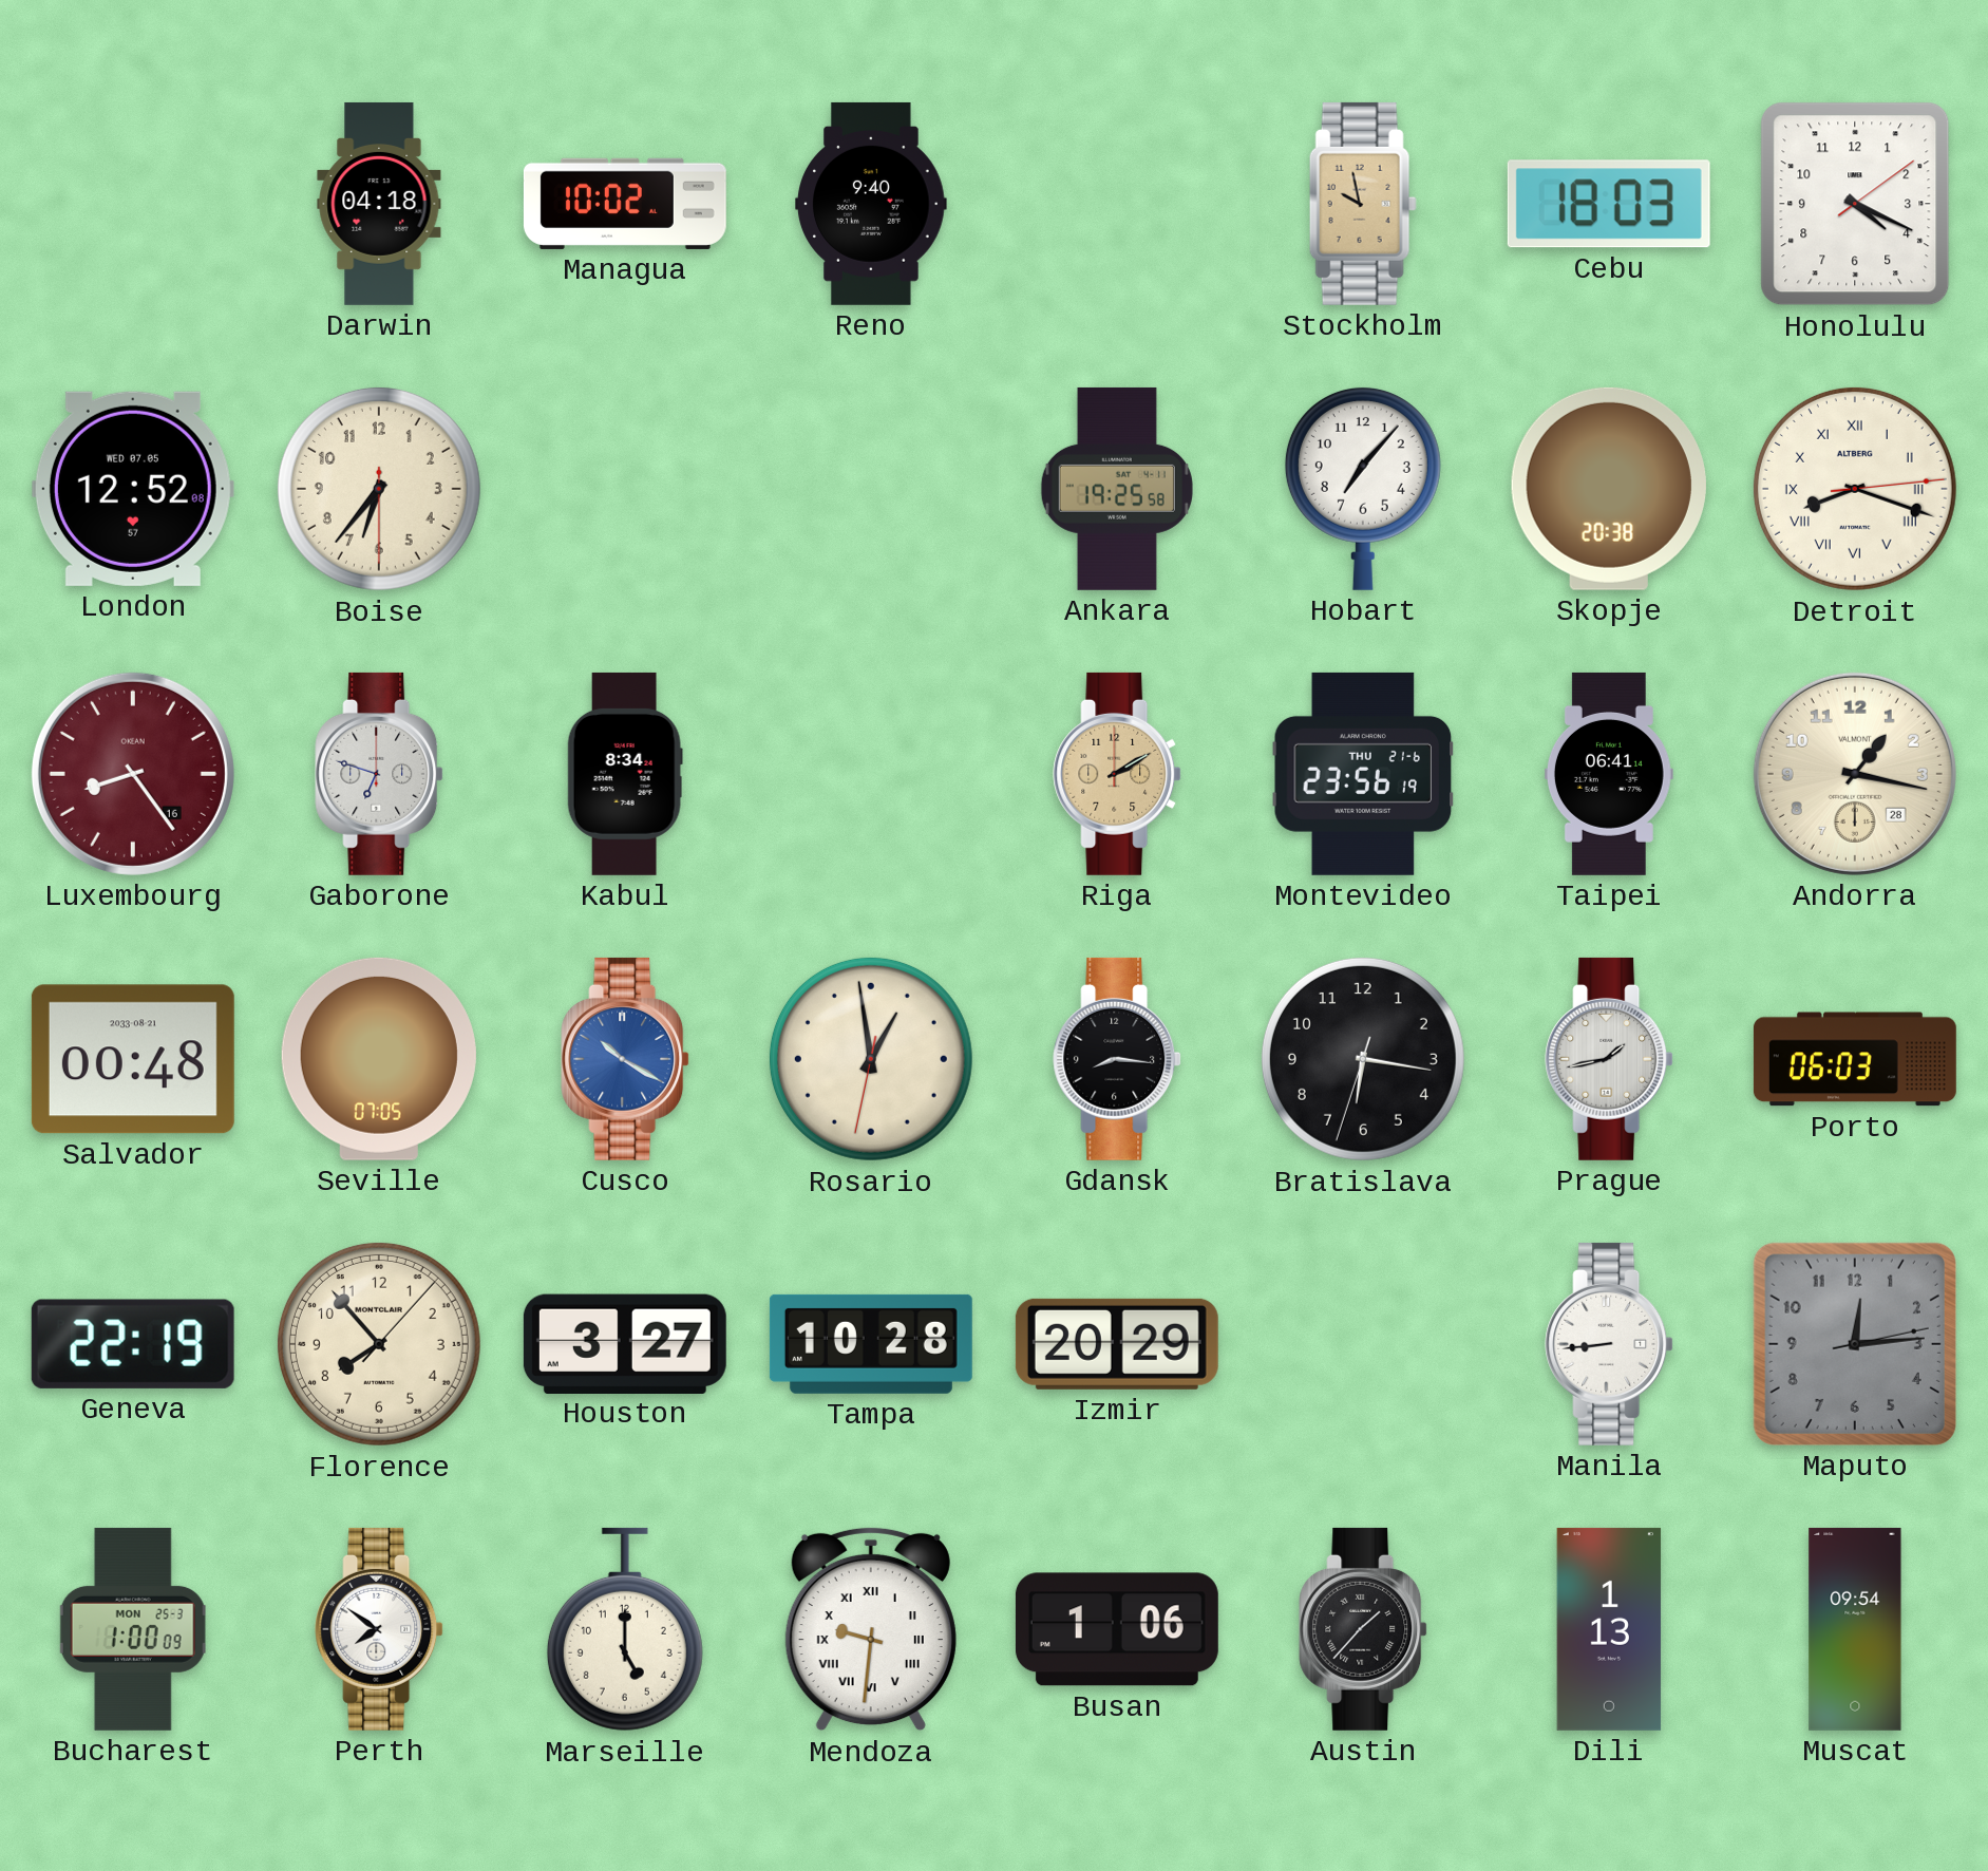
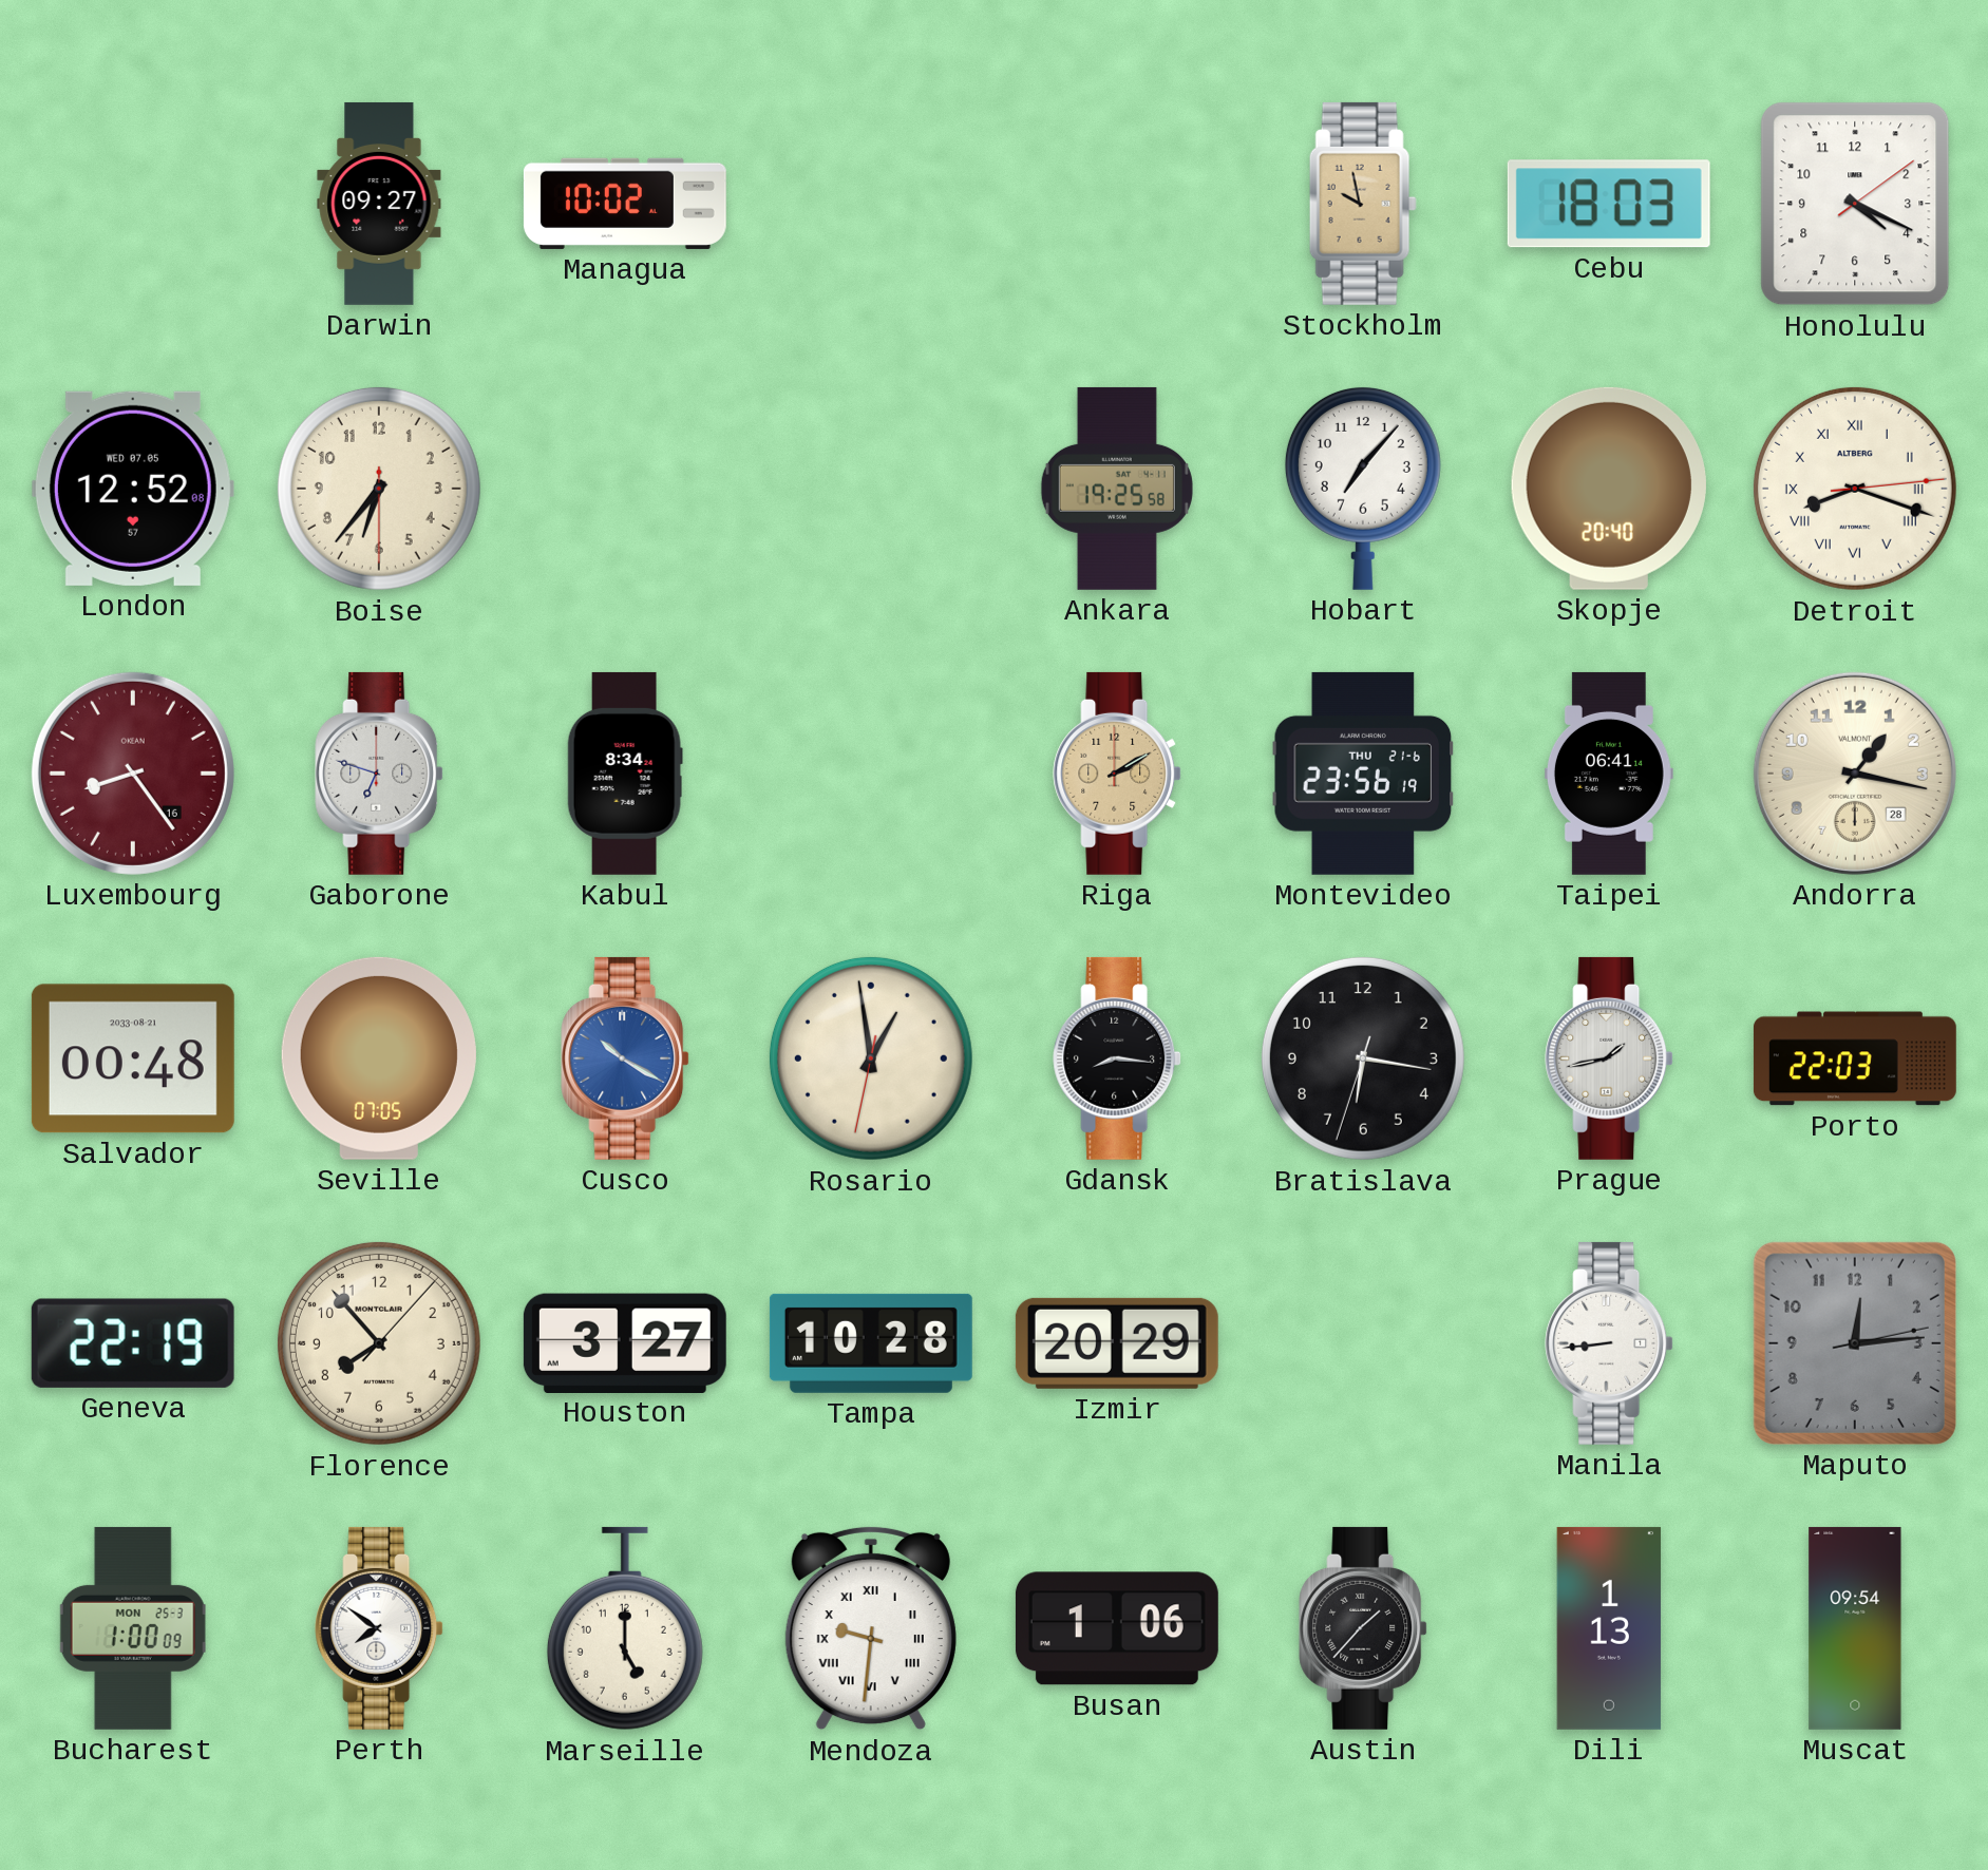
Darwin: 04:18 -> 09:27
Reno: 9:40 -> none
Skopje: 20:38 -> 20:40
Porto: 06:03 -> 22:03
